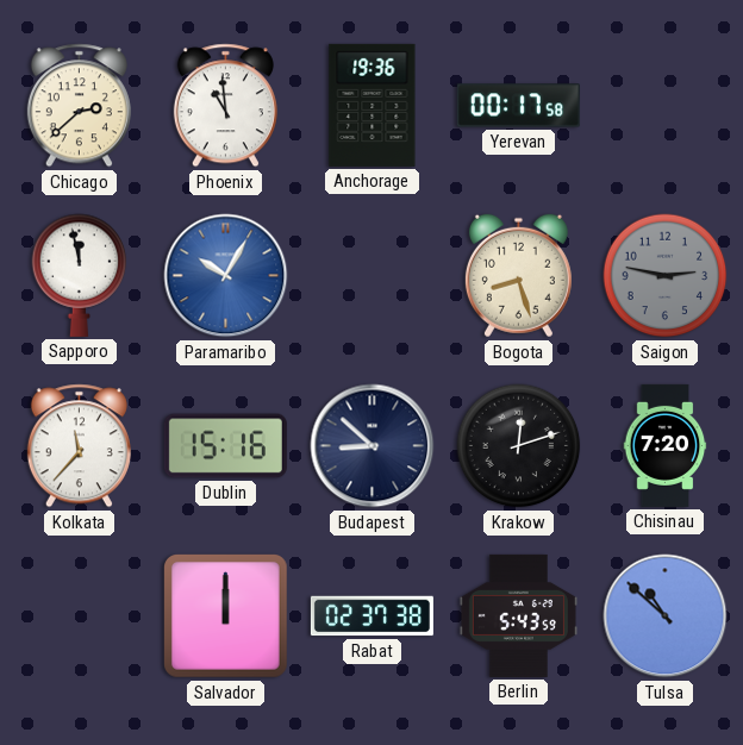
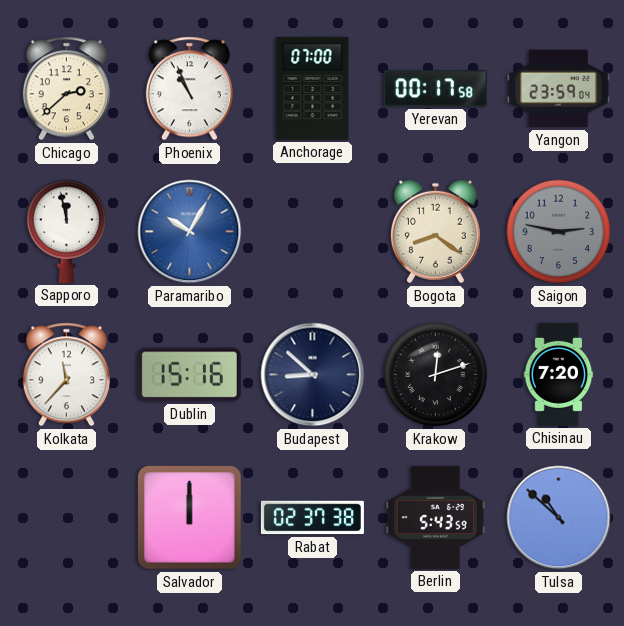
Phoenix: 10:59 -> 10:56
Anchorage: 19:36 -> 07:00
Yangon: none -> 23:59
Bogota: 8:27 -> 8:21
